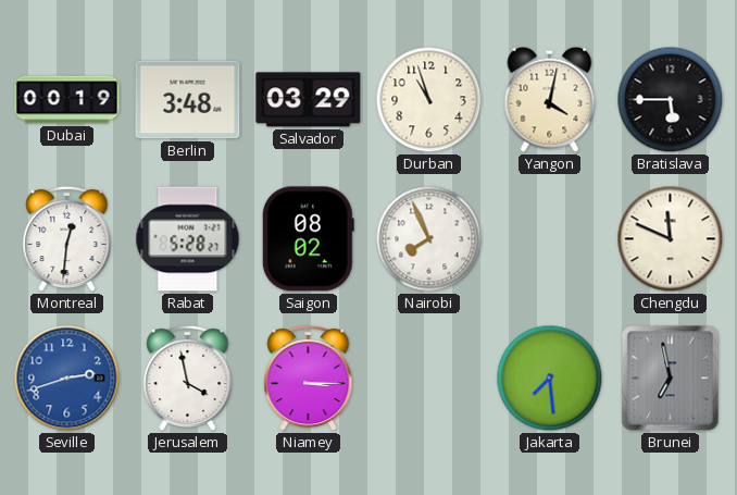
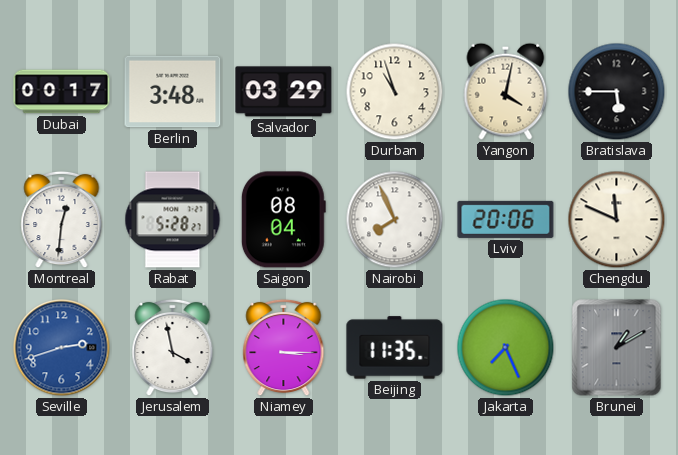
Dubai: 00:19 -> 00:17
Saigon: 08:02 -> 08:04
Lviv: none -> 20:06
Beijing: none -> 11:35
Jakarta: 7:29 -> 7:26
Brunei: 6:58 -> 1:10
